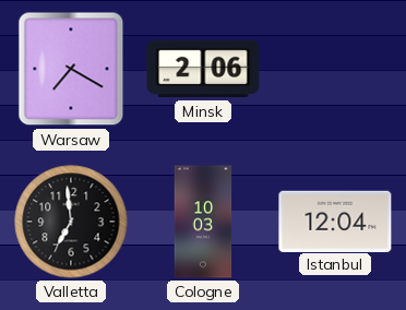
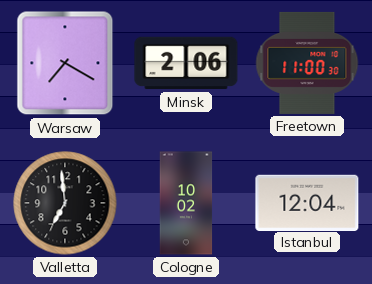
Freetown: none -> 11:00
Cologne: 10:03 -> 10:02
